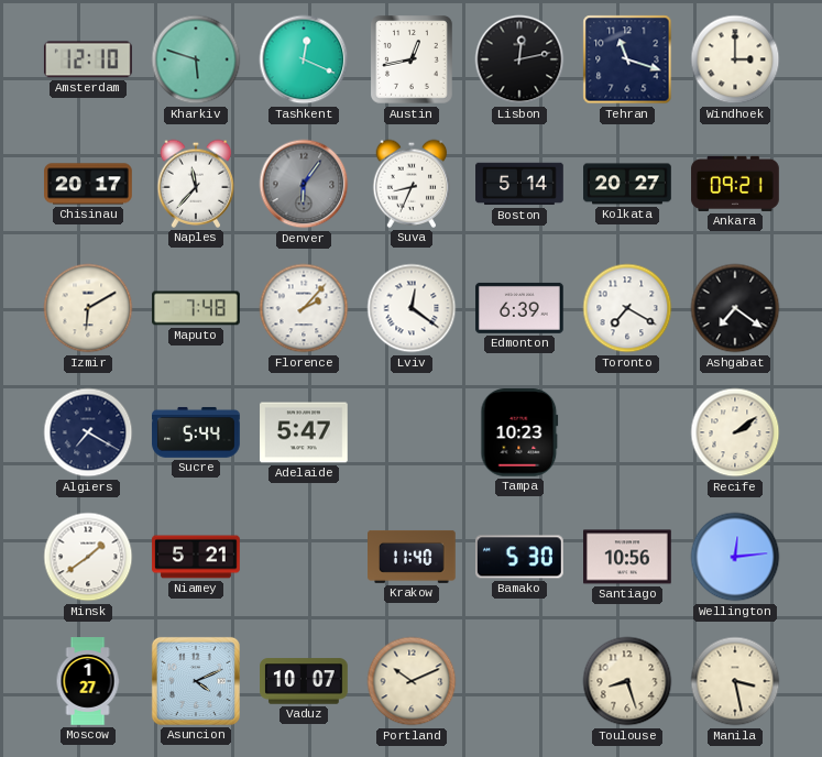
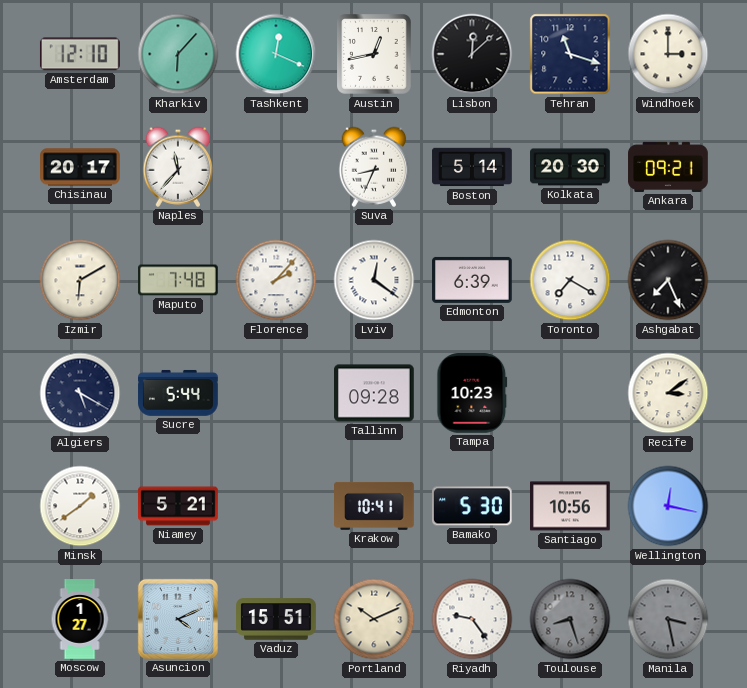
Kharkiv: 5:48 -> 6:07
Lisbon: 12:13 -> 12:08
Denver: 6:06 -> none
Kolkata: 20:27 -> 20:30
Ashgabat: 7:21 -> 7:26
Algiers: 7:20 -> 5:20
Adelaide: 5:47 -> none
Tallinn: none -> 09:28
Recife: 2:09 -> 3:09
Krakow: 11:40 -> 10:41
Wellington: 12:14 -> 12:17
Vaduz: 10:07 -> 15:51
Riyadh: none -> 9:24
Toulouse dial: cream -> grey
Manila dial: cream -> grey
